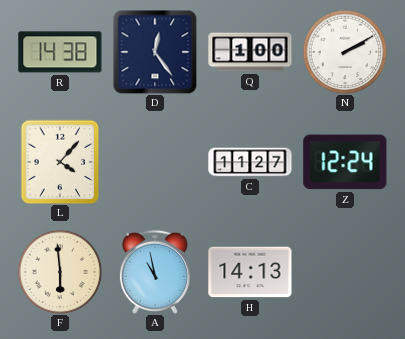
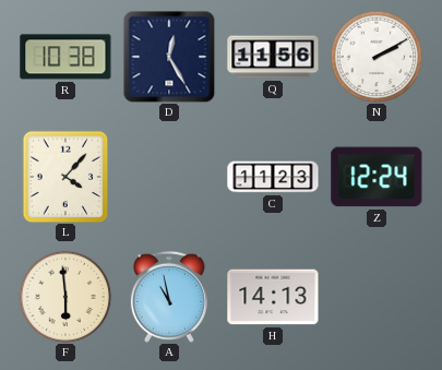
R: 14:38 -> 10:38
D: 12:24 -> 12:25
Q: 1:00 -> 11:56
C: 11:27 -> 11:23
